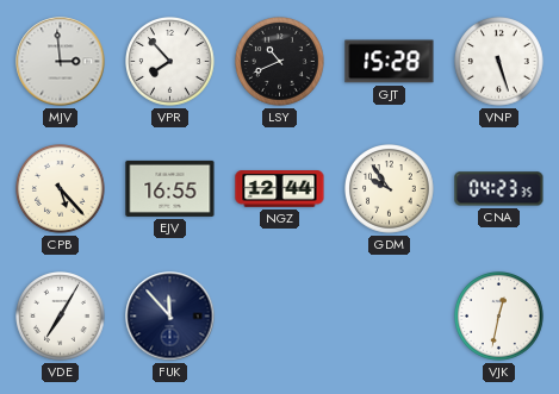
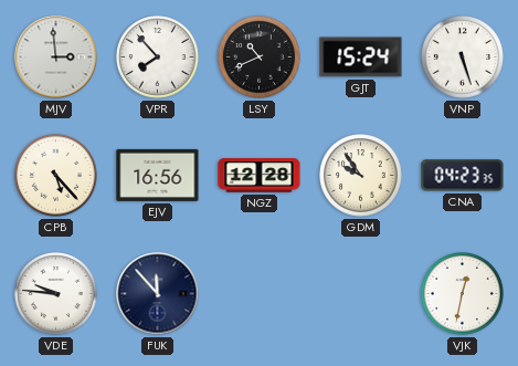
GJT: 15:28 -> 15:24
EJV: 16:55 -> 16:56
NGZ: 12:44 -> 12:28
VDE: 7:05 -> 9:46
